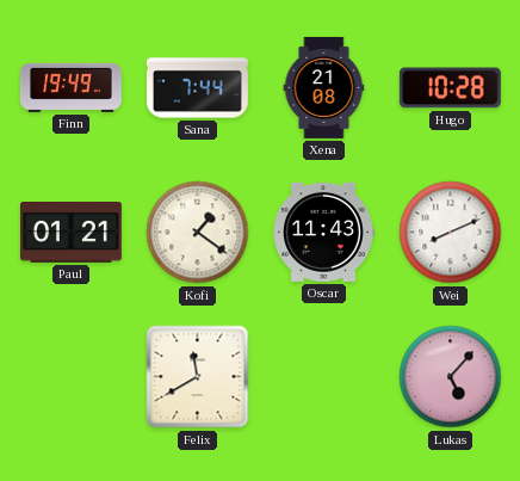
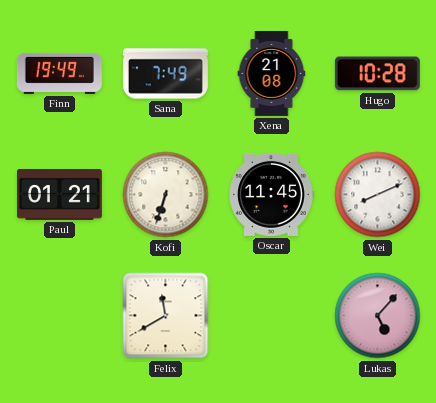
Sana: 7:44 -> 7:49
Kofi: 1:21 -> 6:33
Oscar: 11:43 -> 11:45
